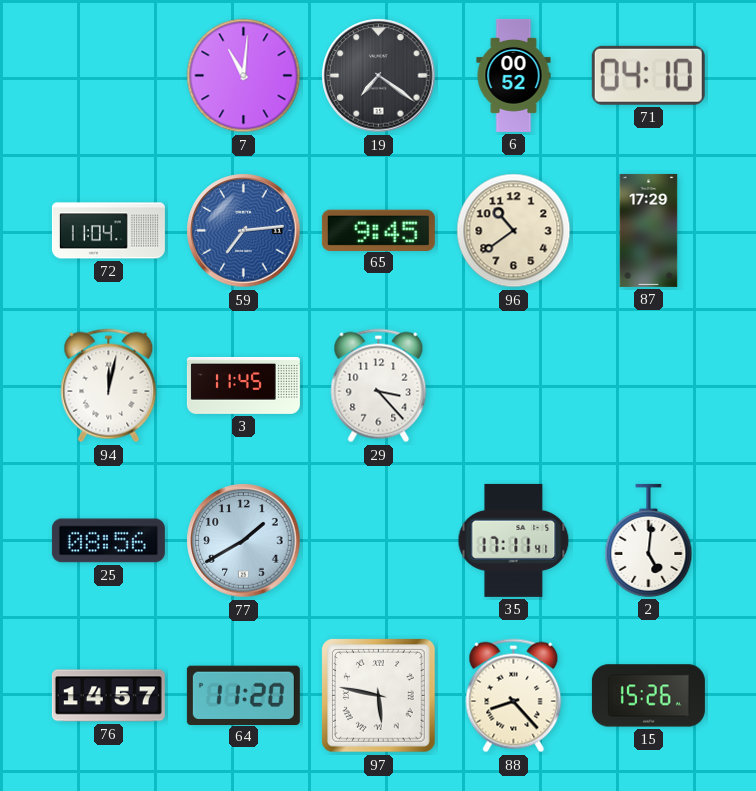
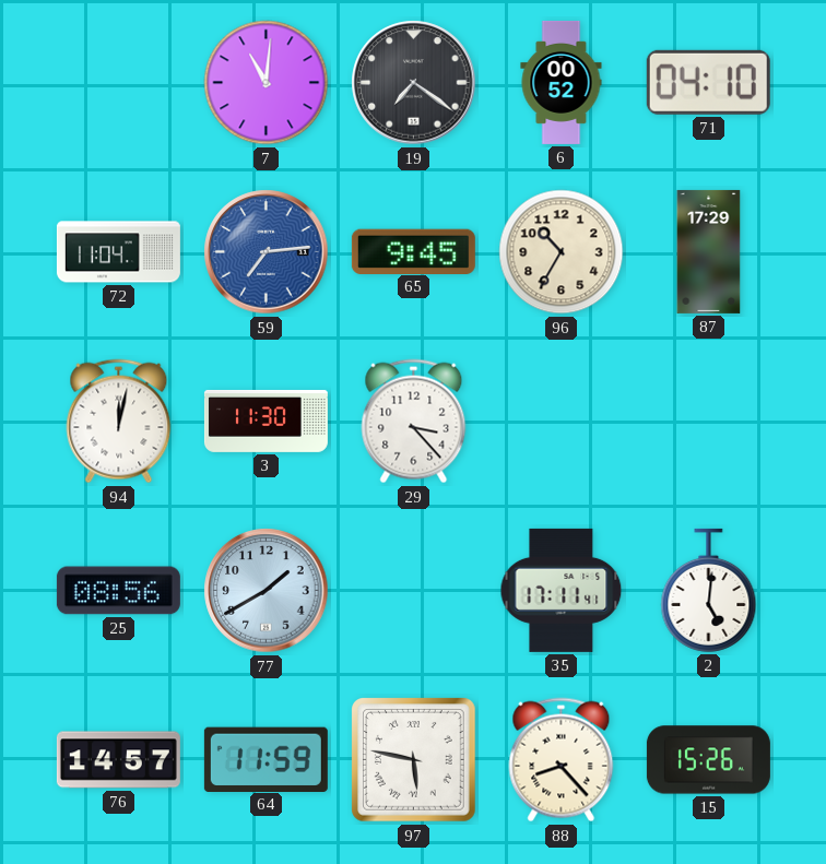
96: 10:39 -> 10:35
3: 11:45 -> 11:30
64: 11:20 -> 11:59
